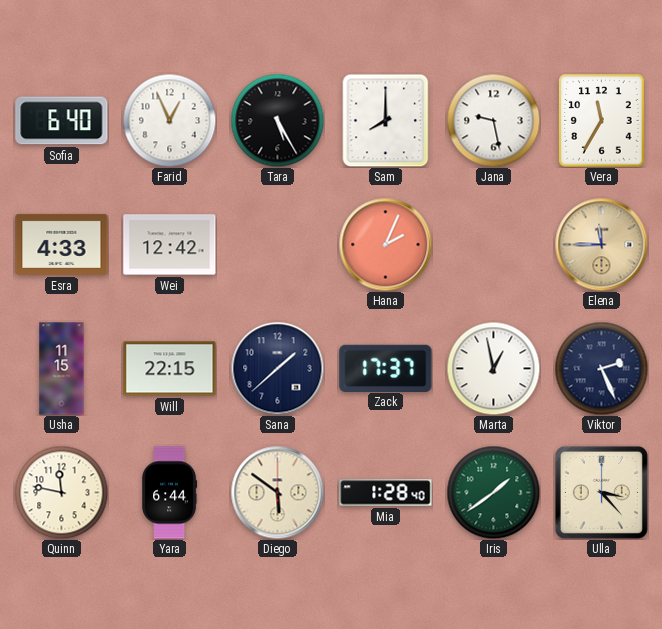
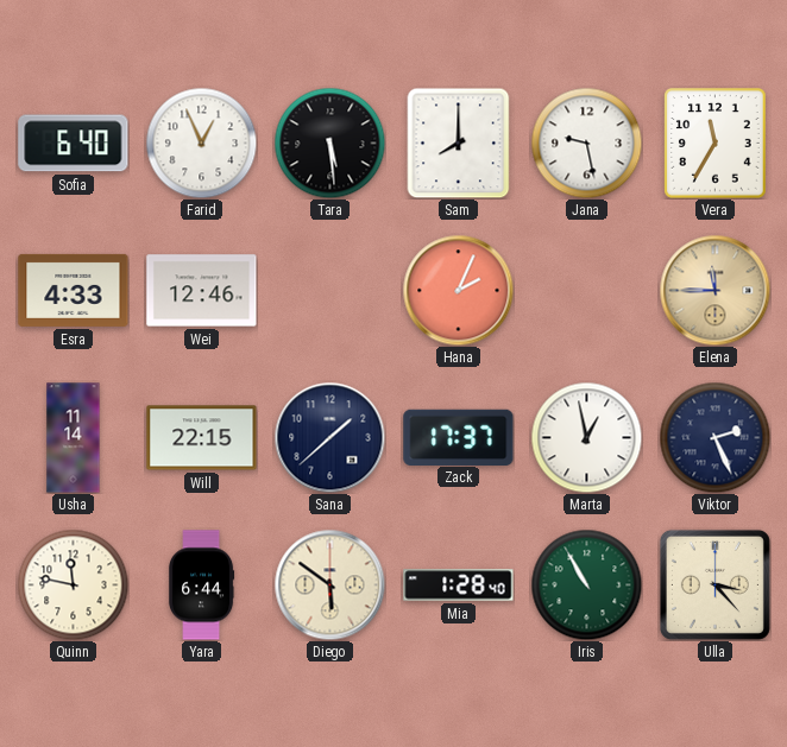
Tara: 5:25 -> 5:29
Wei: 12:42 -> 12:46
Usha: 11:15 -> 11:14
Iris: 1:39 -> 10:55
